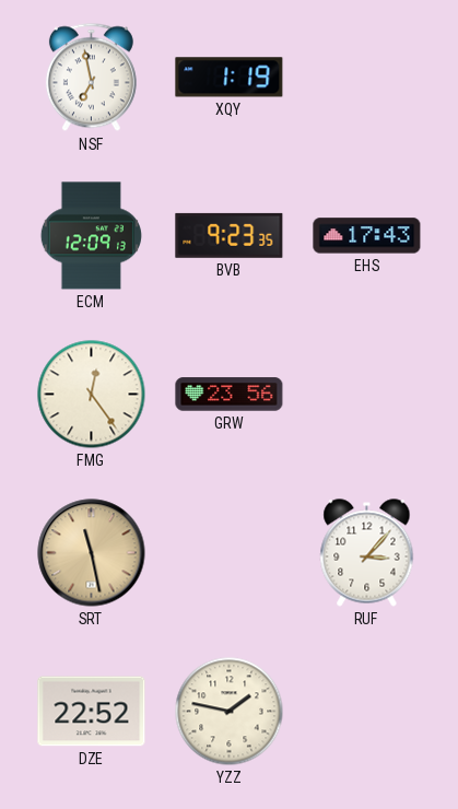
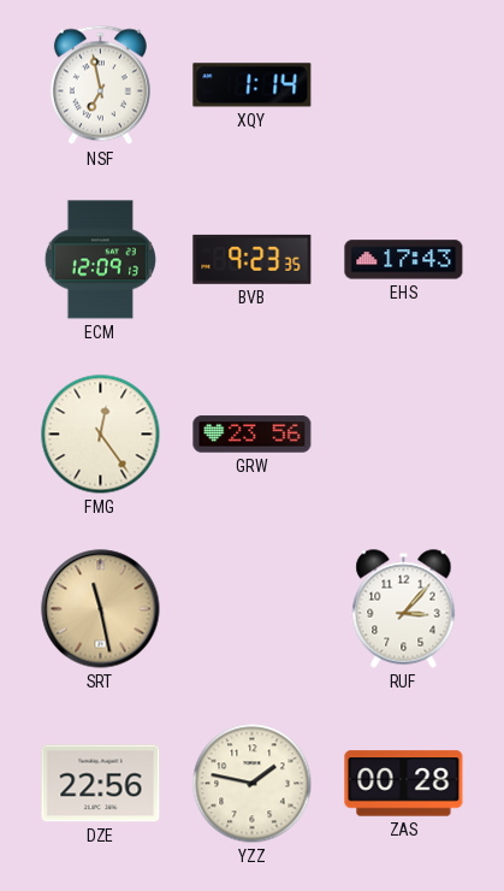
XQY: 1:19 -> 1:14
DZE: 22:52 -> 22:56
ZAS: none -> 00:28
